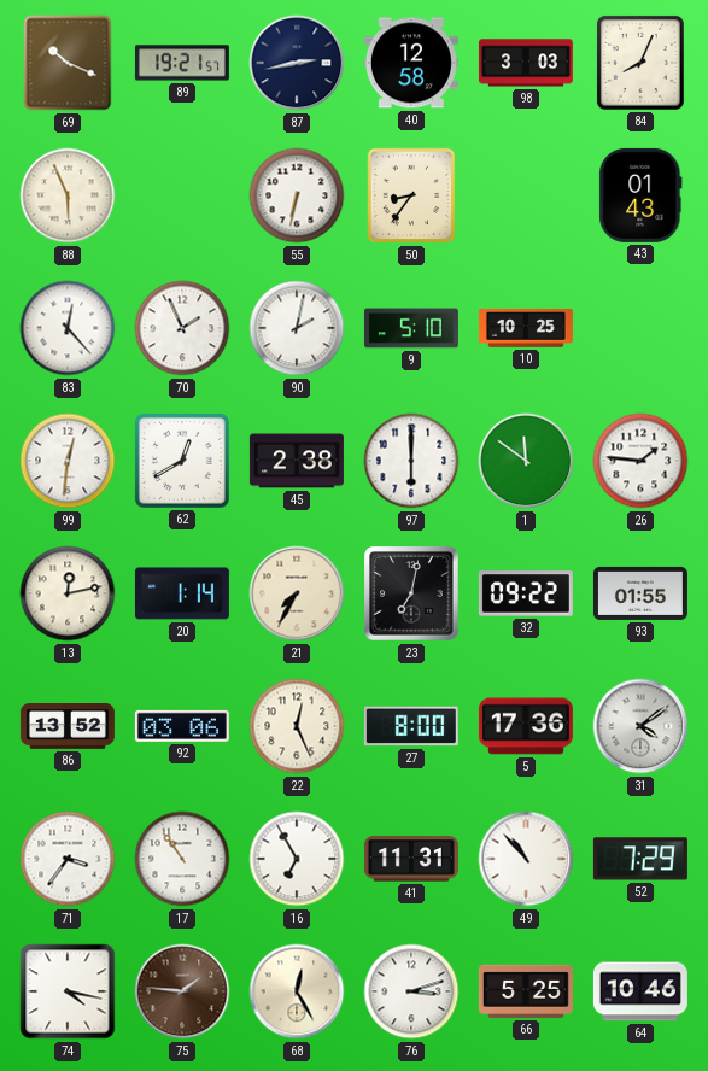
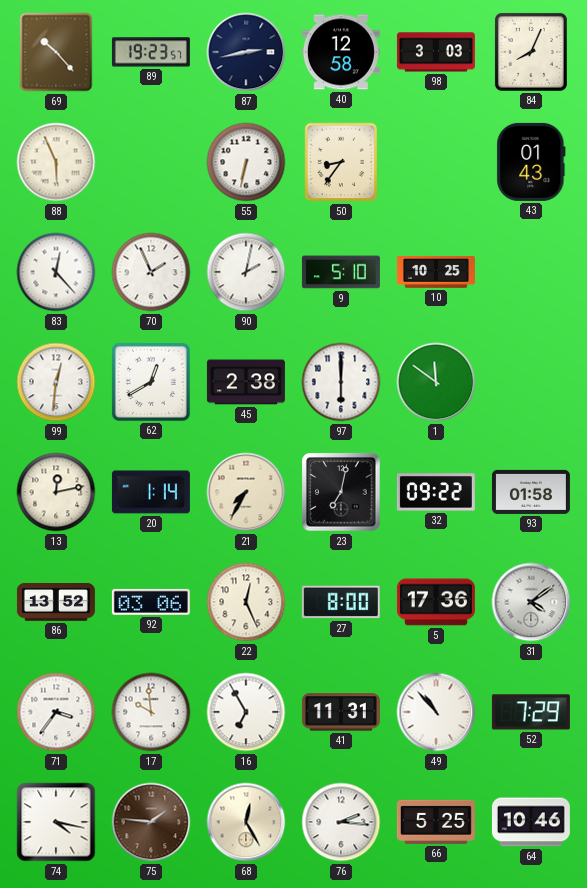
69: 10:19 -> 10:23
89: 19:21 -> 19:23
26: 1:46 -> none
93: 01:55 -> 01:58
17: 10:54 -> 9:59
76: 3:12 -> 2:16
